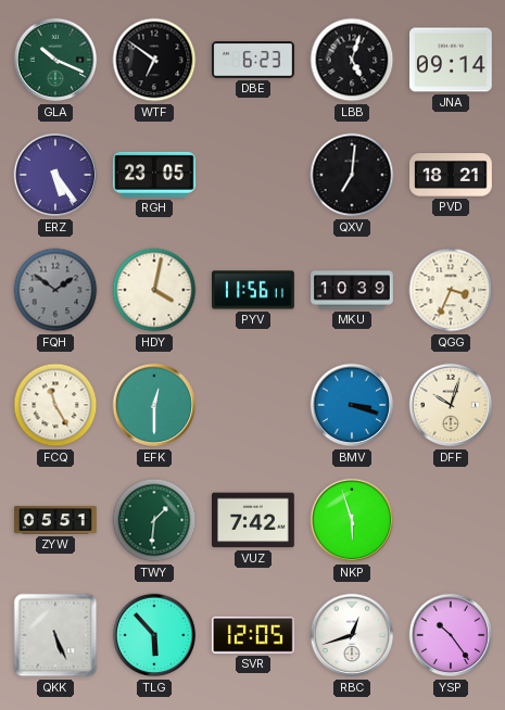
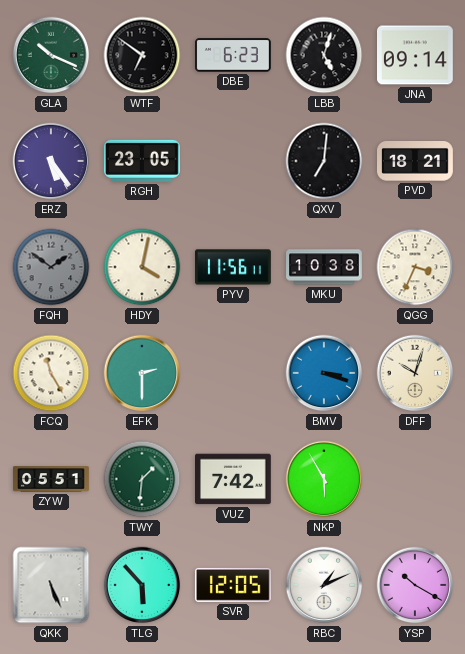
MKU: 10:39 -> 10:38
EFK: 12:30 -> 2:30
NKP: 5:57 -> 5:55
RBC: 12:42 -> 1:11
YSP: 10:24 -> 10:20
